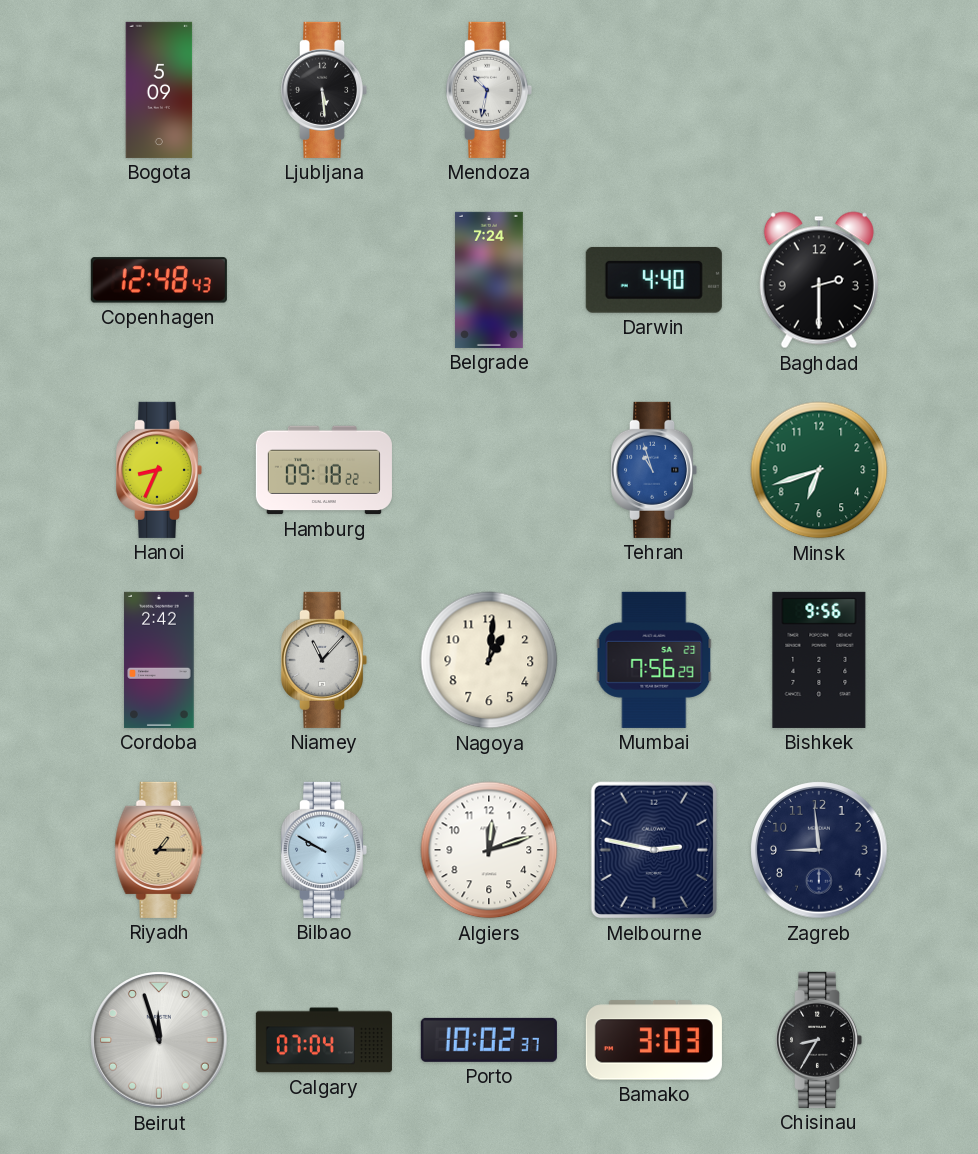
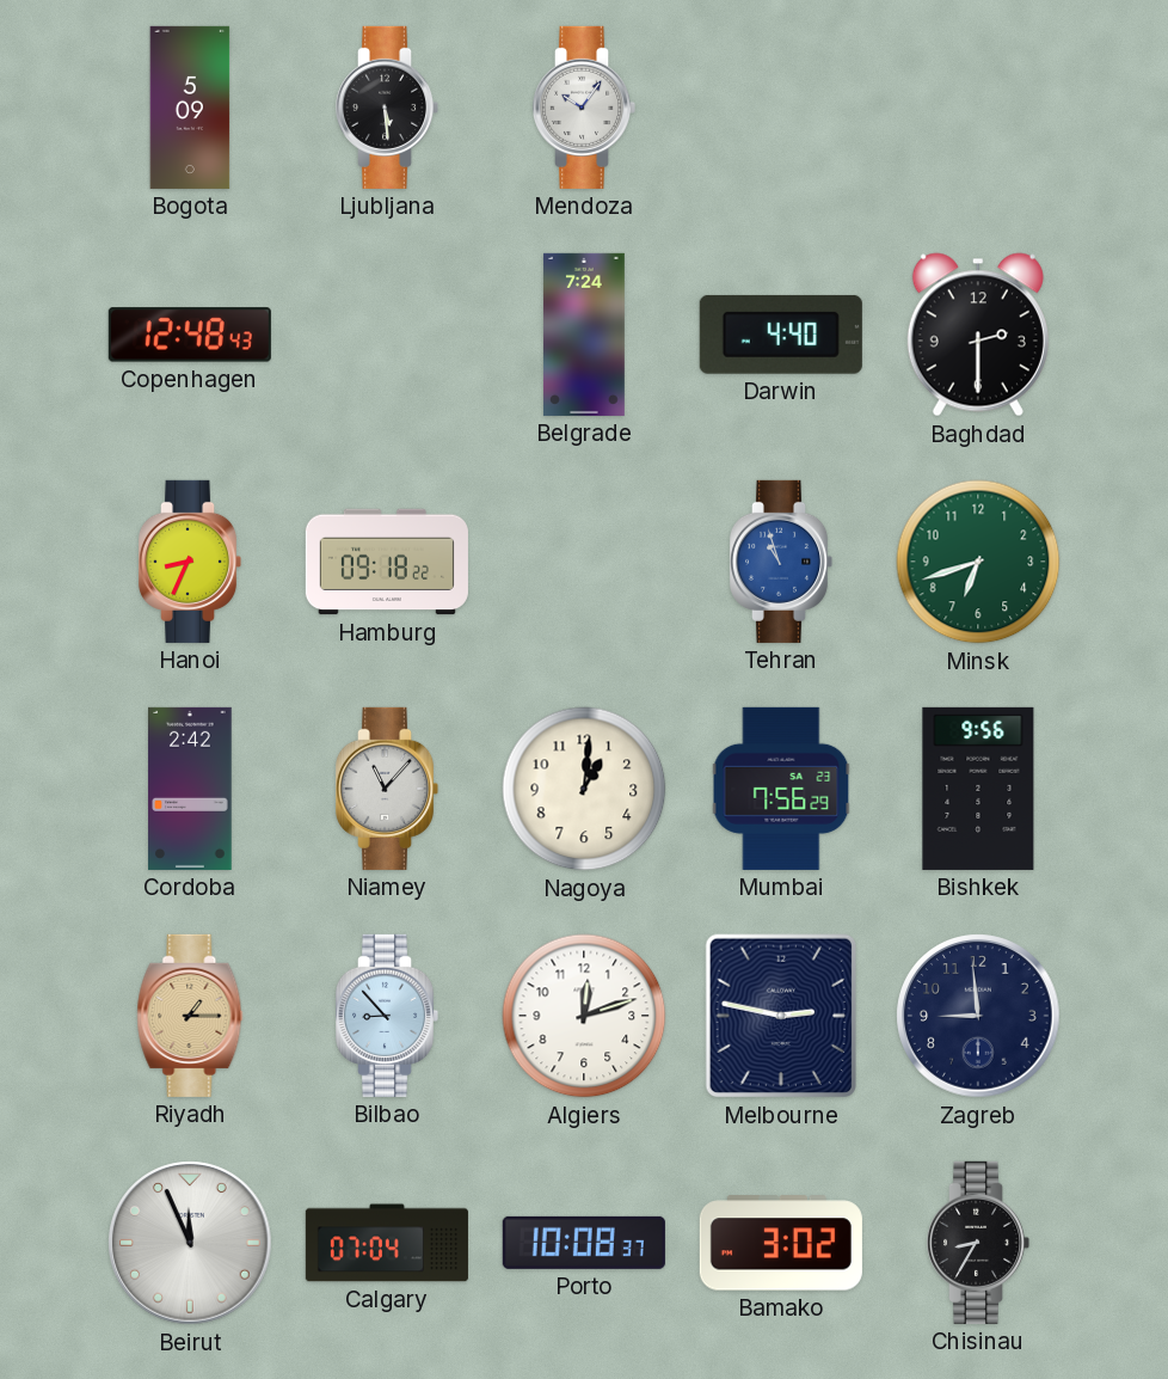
Mendoza: 10:32 -> 10:06
Bilbao: 9:50 -> 8:53
Beirut: 11:57 -> 11:56
Porto: 10:02 -> 10:08
Bamako: 3:03 -> 3:02
